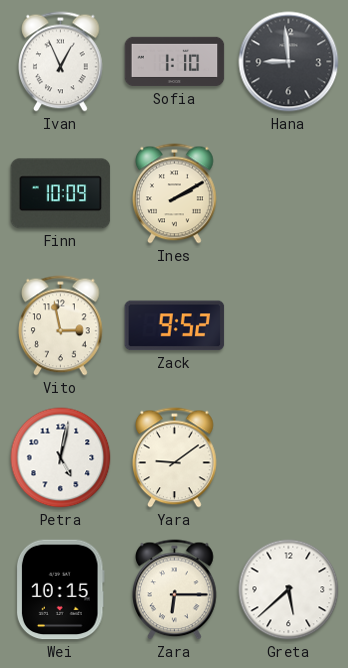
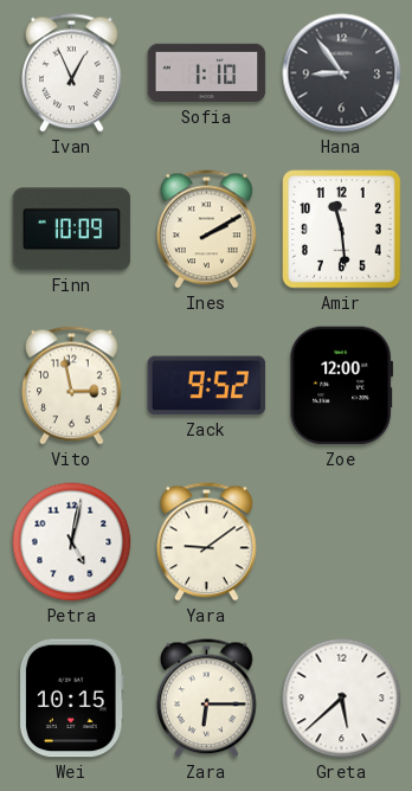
Hana: 8:59 -> 8:54
Amir: none -> 11:29
Zoe: none -> 12:00
